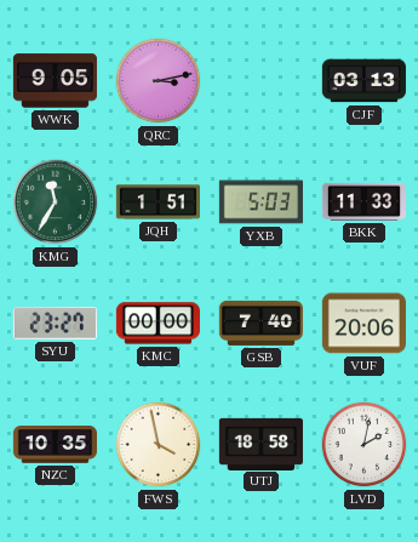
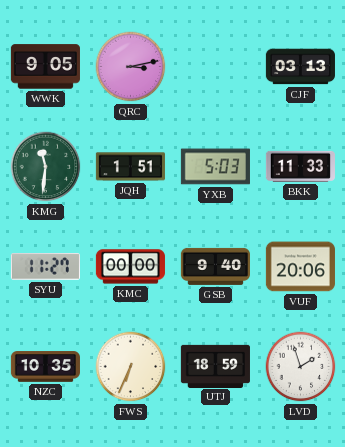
KMG: 11:35 -> 11:31
SYU: 23:27 -> 11:27
GSB: 7:40 -> 9:40
FWS: 3:58 -> 6:34
UTJ: 18:58 -> 18:59
LVD: 2:02 -> 1:57
